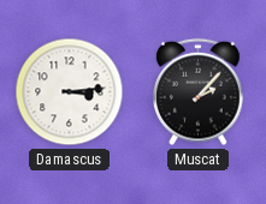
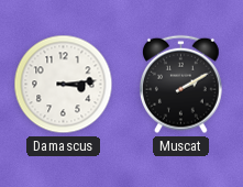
Muscat: 2:07 -> 2:10
